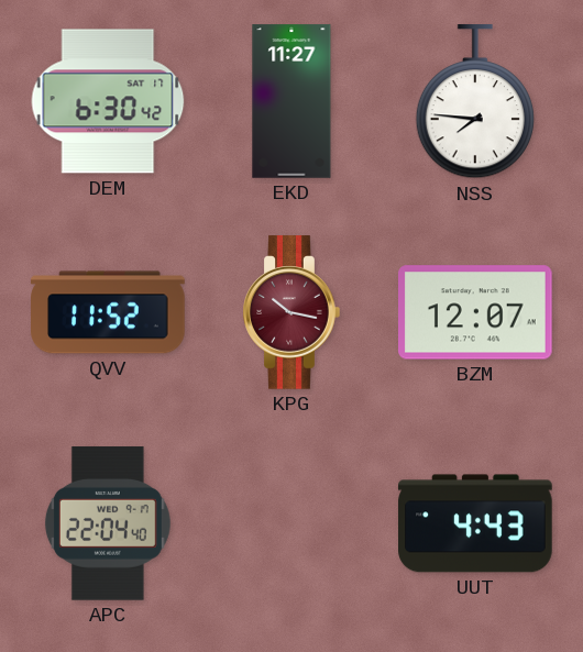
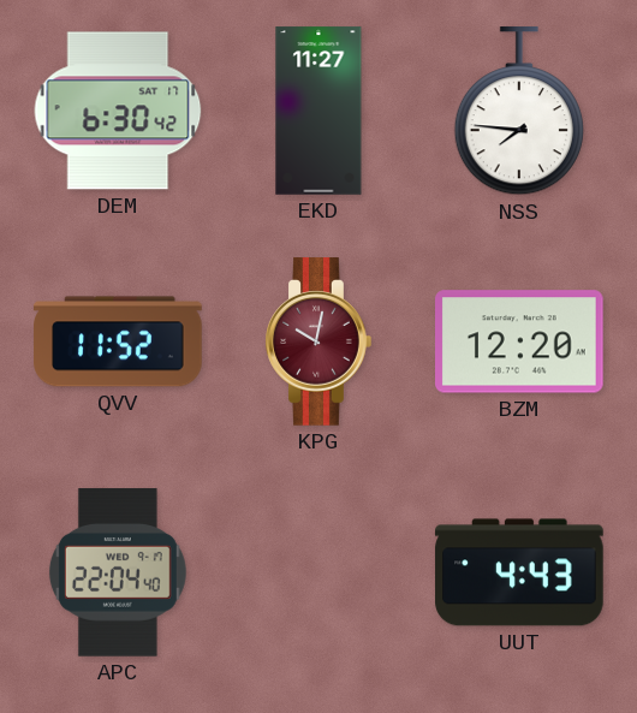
KPG: 10:17 -> 10:02
BZM: 12:07 -> 12:20
